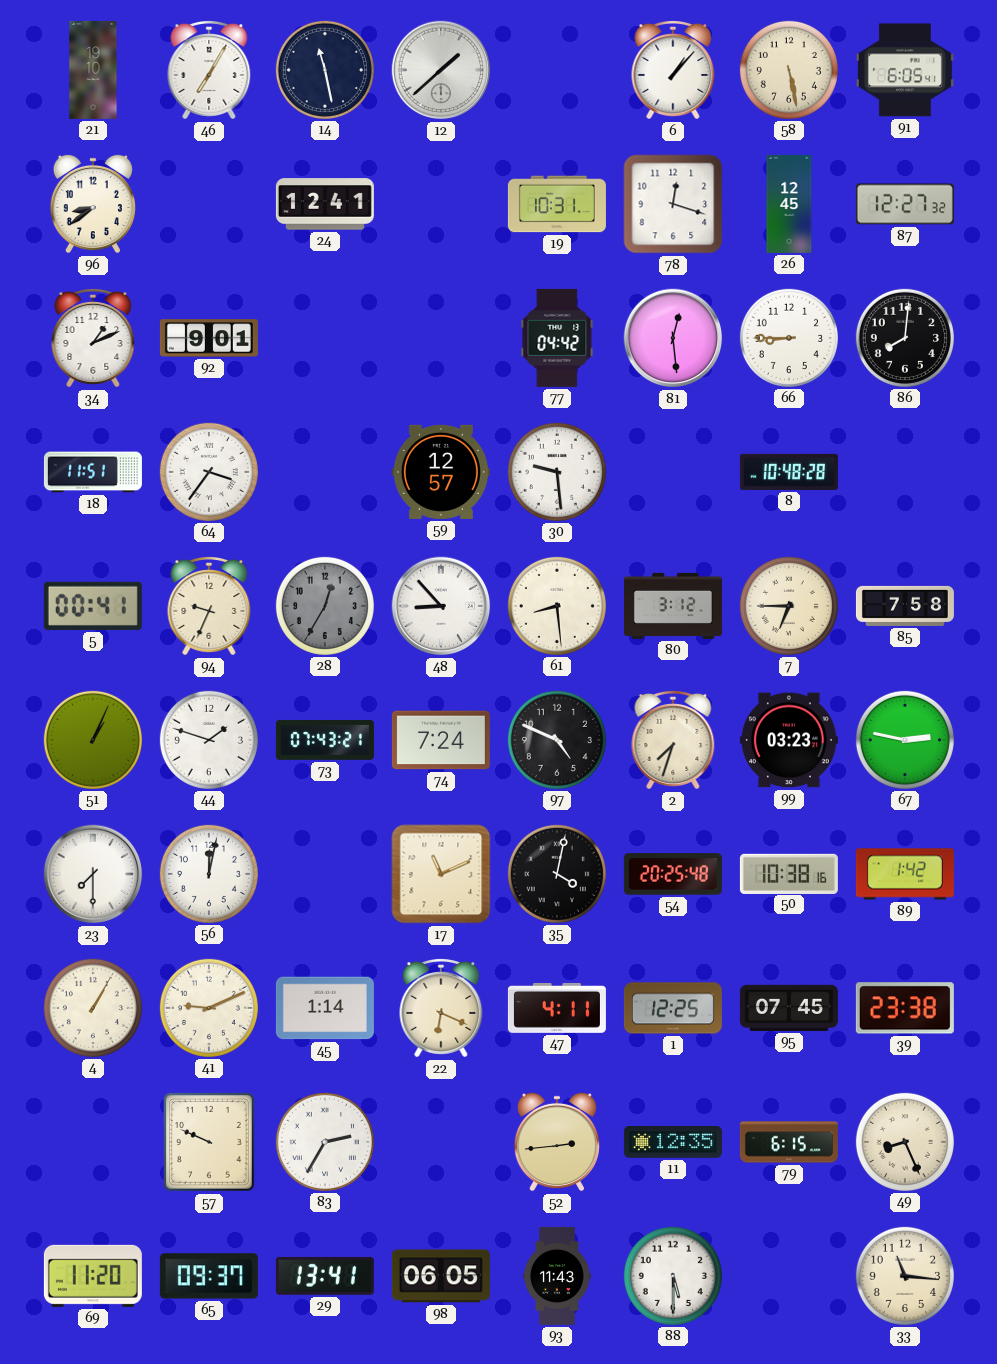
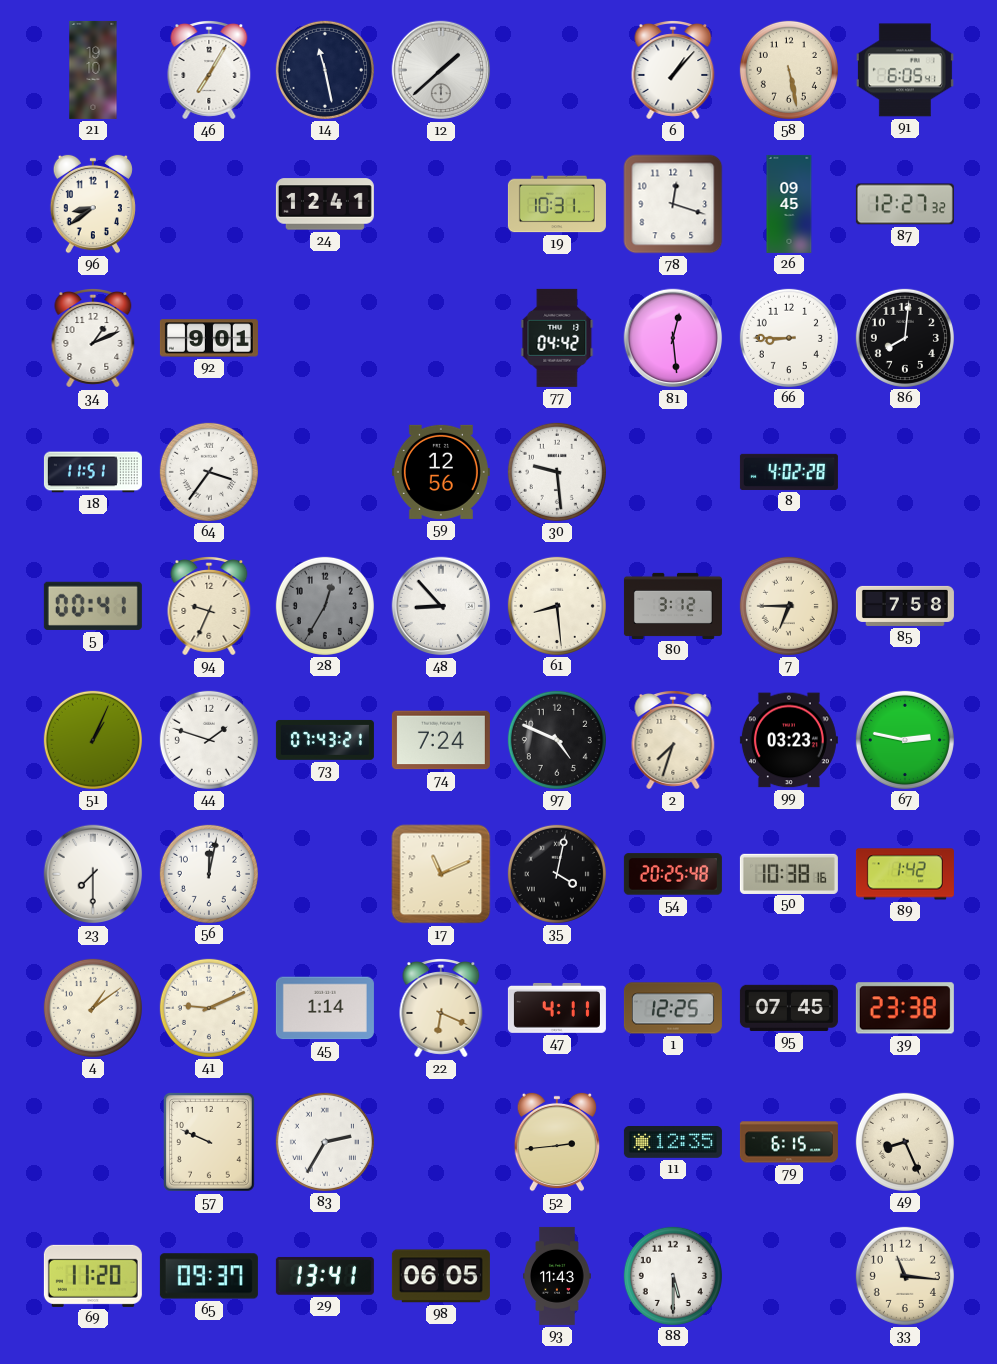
26: 12:45 -> 09:45
59: 12:57 -> 12:56
8: 10:48 -> 4:02
4: 1:05 -> 1:09
